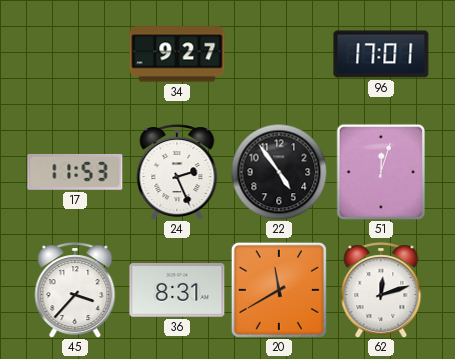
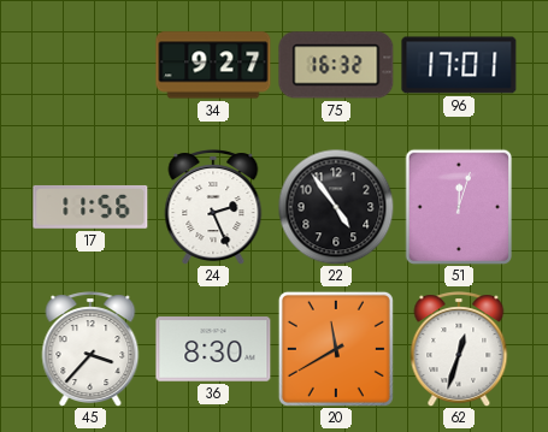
75: none -> 16:32
17: 11:53 -> 11:56
36: 8:31 -> 8:30
62: 12:12 -> 12:33
